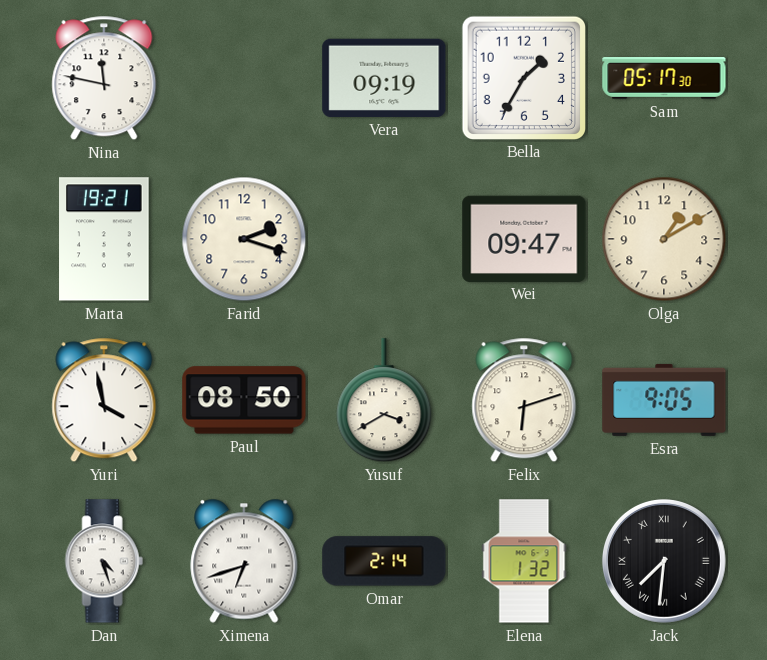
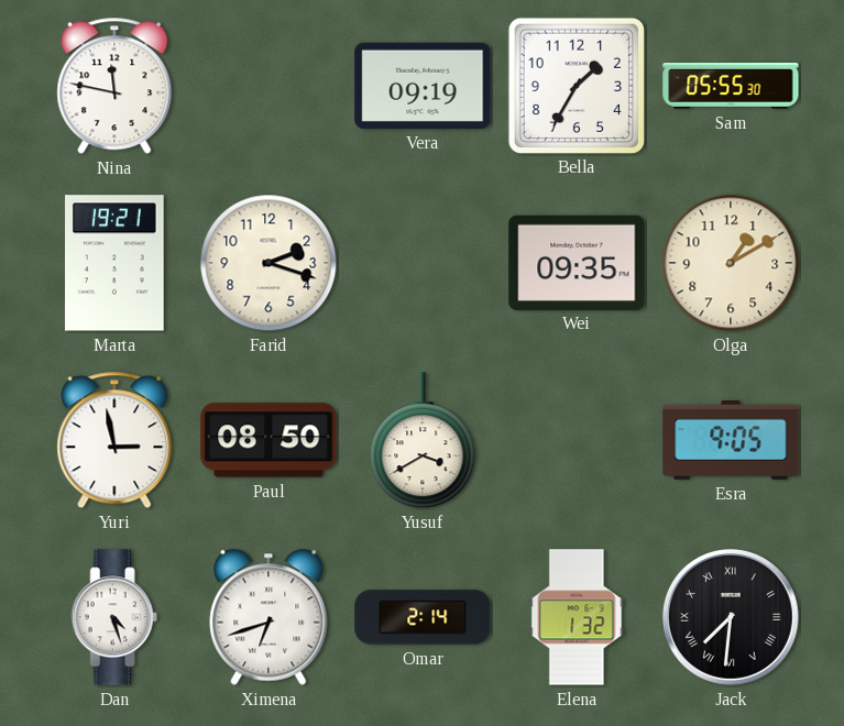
Sam: 05:17 -> 05:55
Wei: 09:47 -> 09:35
Yuri: 3:58 -> 2:58
Felix: 6:12 -> none
